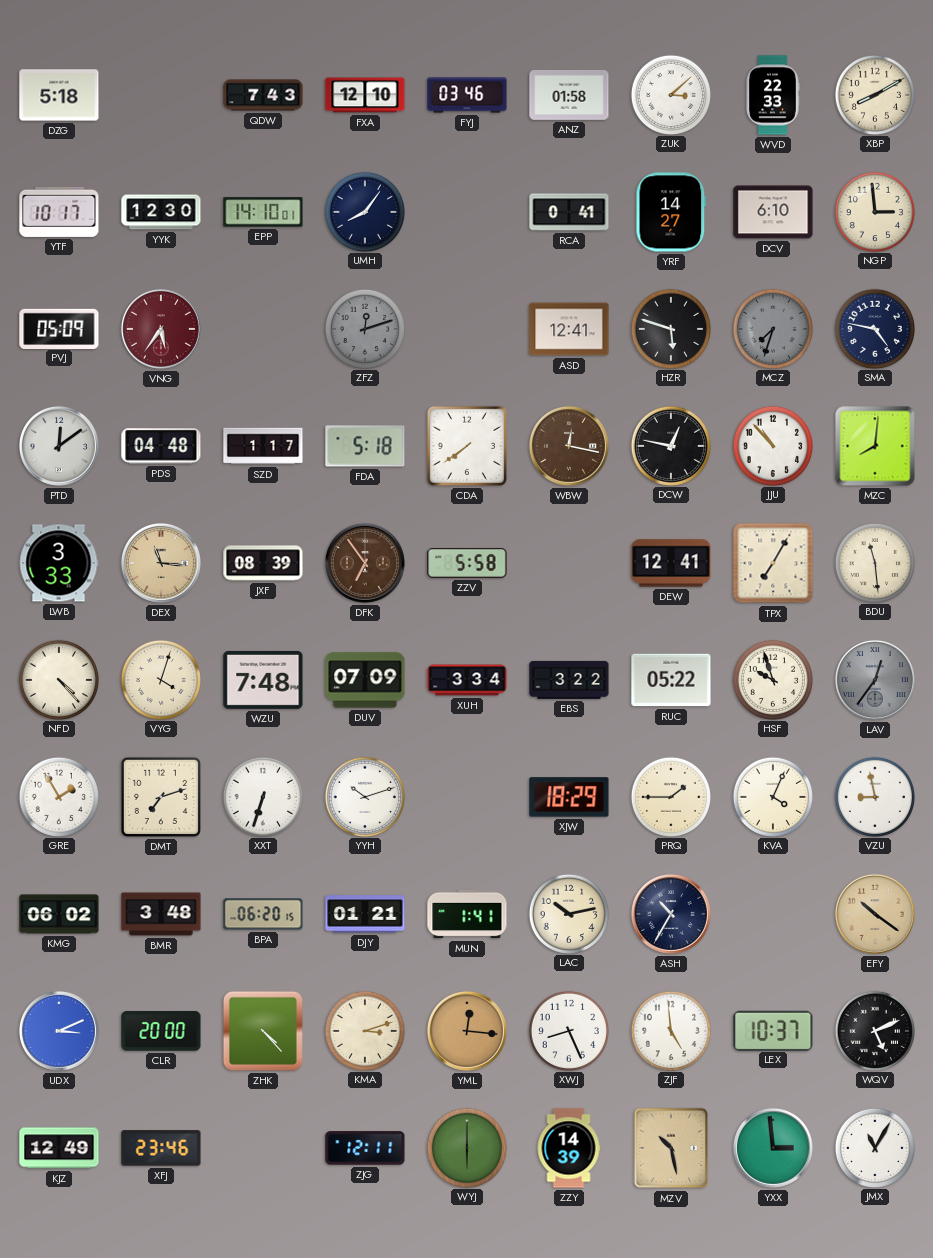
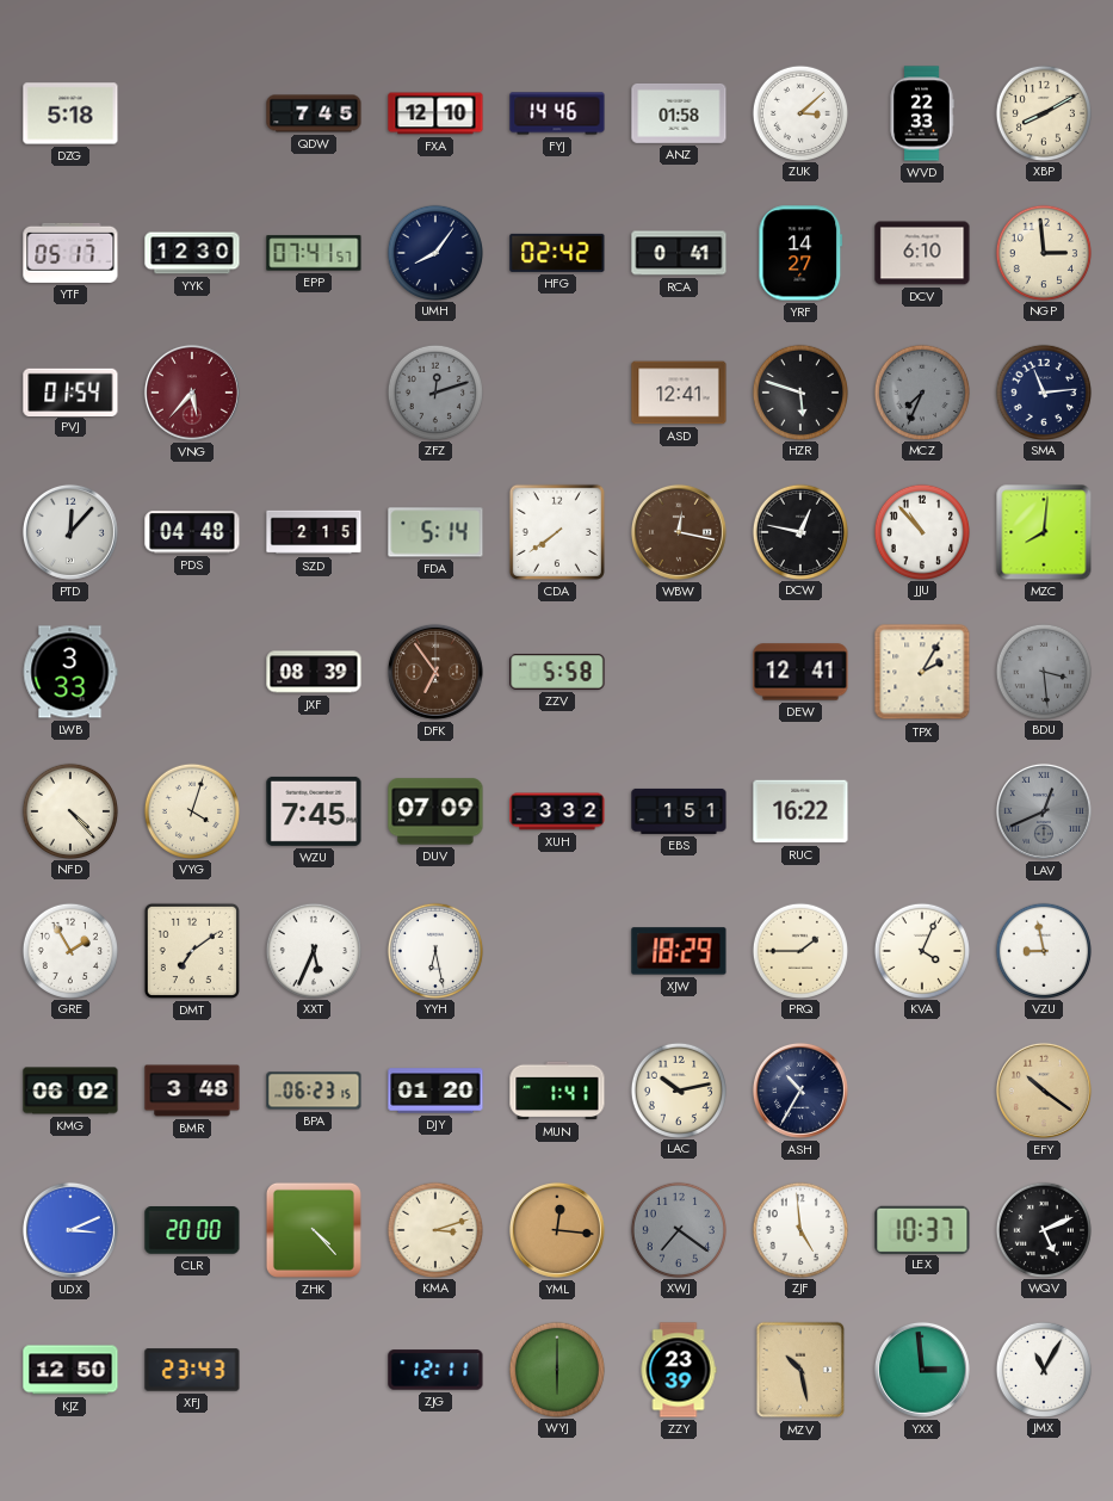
QDW: 7:43 -> 7:45
FYJ: 03:46 -> 14:46
YTF: 10:17 -> 05:17
EPP: 14:10 -> 07:41
HFG: none -> 02:42
PVJ: 05:09 -> 01:54
VNG: 5:36 -> 5:37
MCZ: 7:33 -> 7:34
SMA: 4:47 -> 11:14
PTD: 12:09 -> 12:07
SZD: 1:17 -> 2:15
FDA: 5:18 -> 5:14
DEX: 11:16 -> none
TPX: 7:05 -> 2:05
BDU: 11:29 -> 3:29
BDU dial: cream -> grey
WZU: 7:48 -> 7:45
XUH: 3:34 -> 3:32
EBS: 3:22 -> 1:51
RUC: 05:22 -> 16:22
HSF: 9:57 -> none
LAV: 12:36 -> 12:41
DMT: 7:12 -> 7:09
XXT: 6:33 -> 5:34
YYH: 10:12 -> 6:28
BPA: 06:20 -> 06:23
DJY: 01:21 -> 01:20
XWJ: 8:26 -> 7:21
XWJ dial: white -> grey
KJZ: 12:49 -> 12:50
XFJ: 23:46 -> 23:43
ZZY: 14:39 -> 23:39
